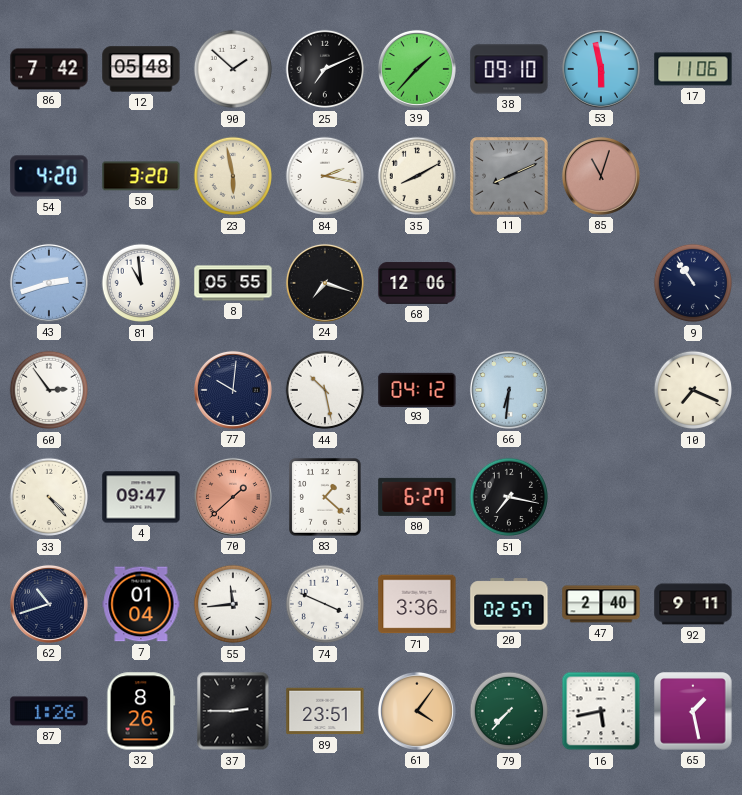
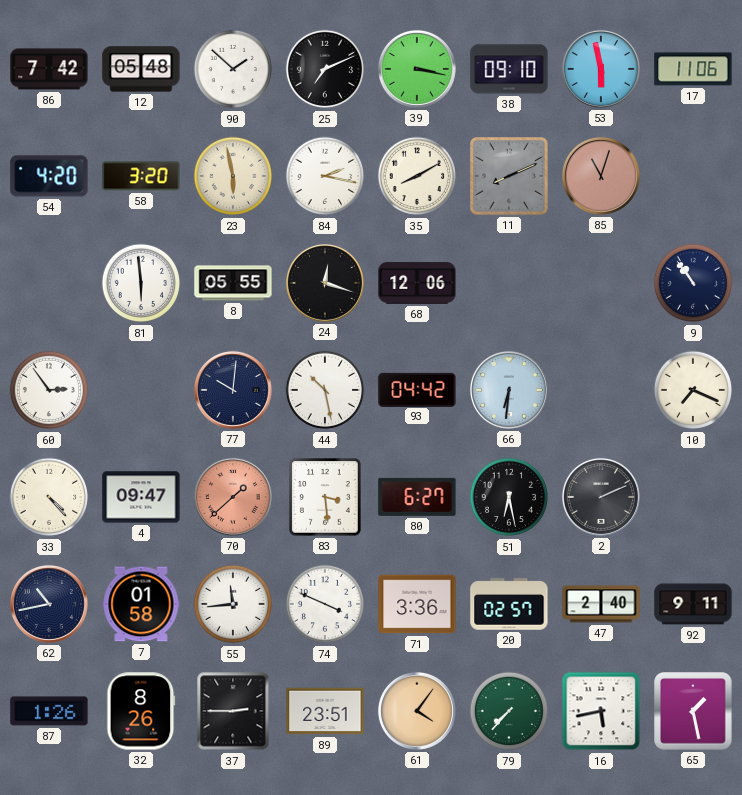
39: 1:37 -> 3:17
43: 2:42 -> none
81: 10:59 -> 5:59
24: 7:18 -> 12:18
93: 04:12 -> 04:42
83: 1:22 -> 3:29
51: 7:17 -> 6:28
2: none -> 2:11
62: 10:42 -> 10:43
7: 01:04 -> 01:58
